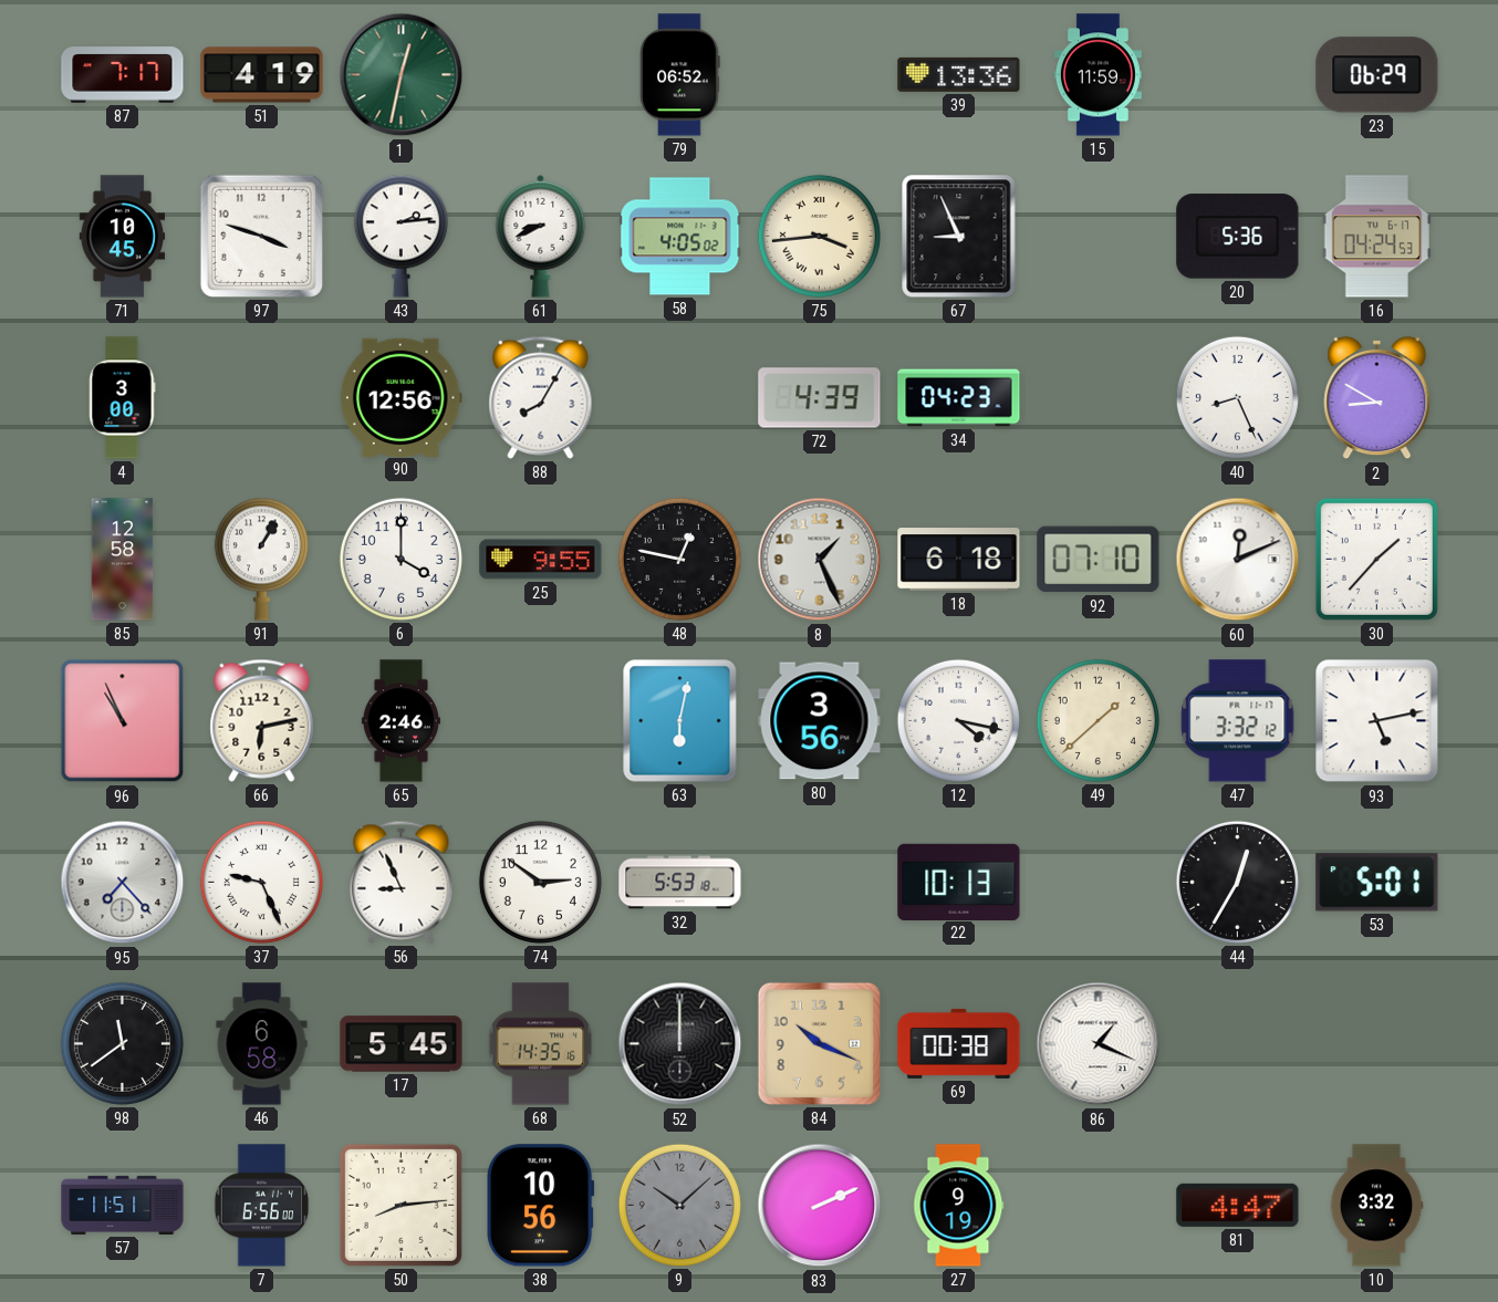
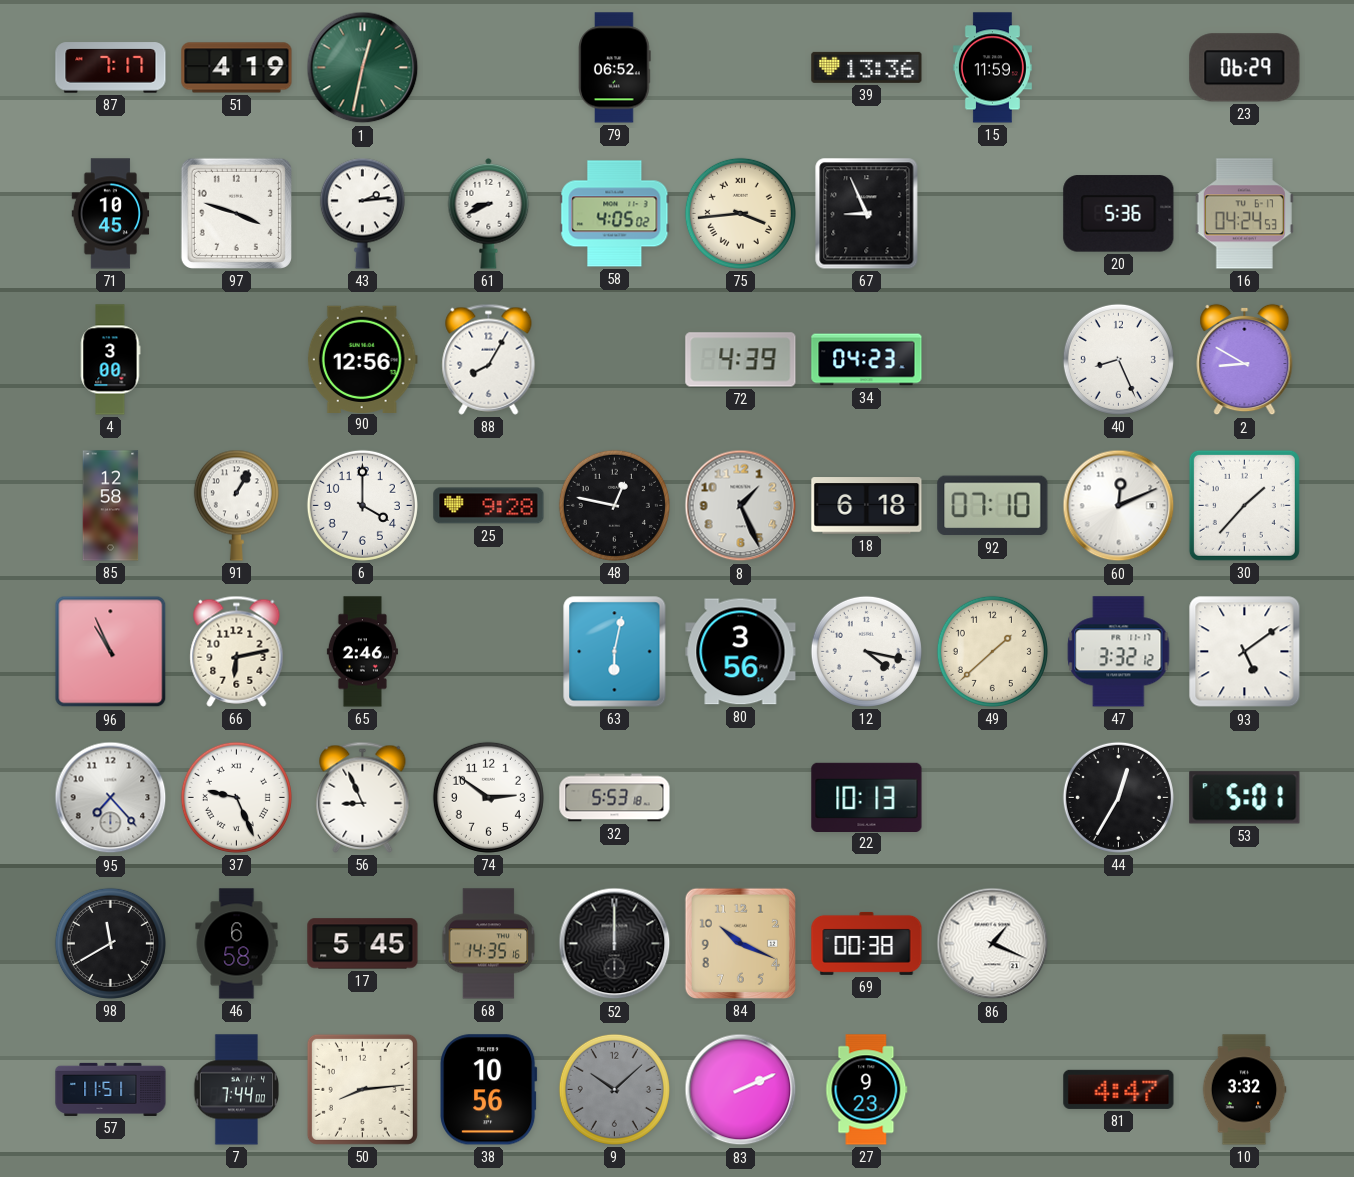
25: 9:55 -> 9:28
93: 5:13 -> 5:09
98: 11:39 -> 11:40
7: 6:56 -> 7:44
27: 9:19 -> 9:23
